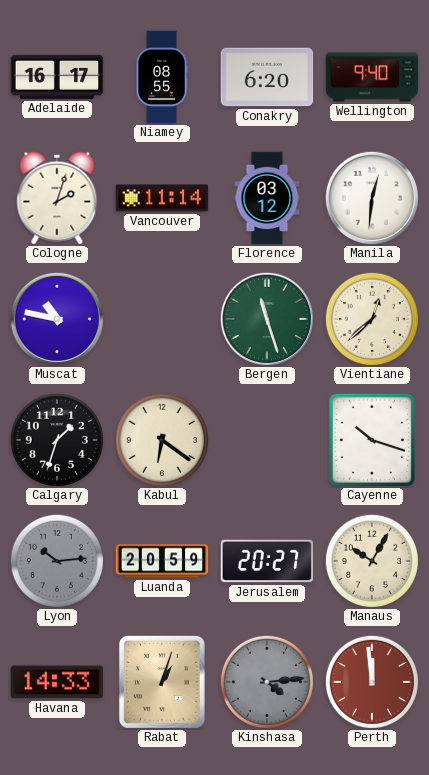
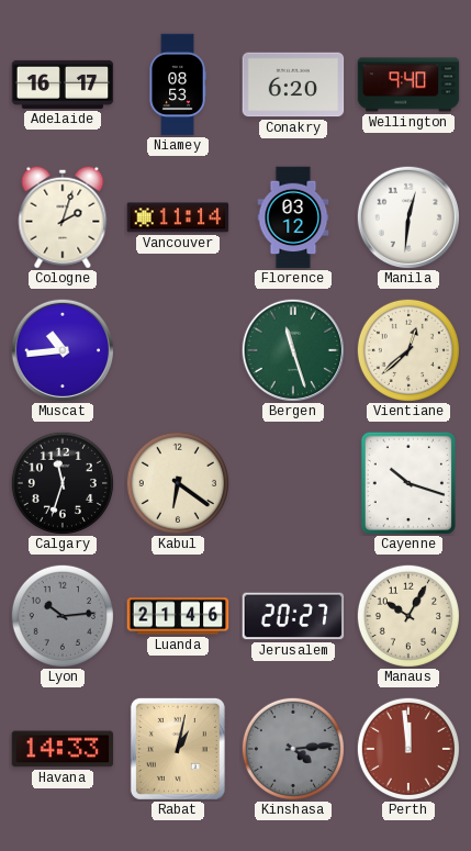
Niamey: 08:55 -> 08:53
Muscat: 10:47 -> 10:44
Calgary: 1:33 -> 11:33
Luanda: 20:59 -> 21:46
Rabat: 1:03 -> 1:02
